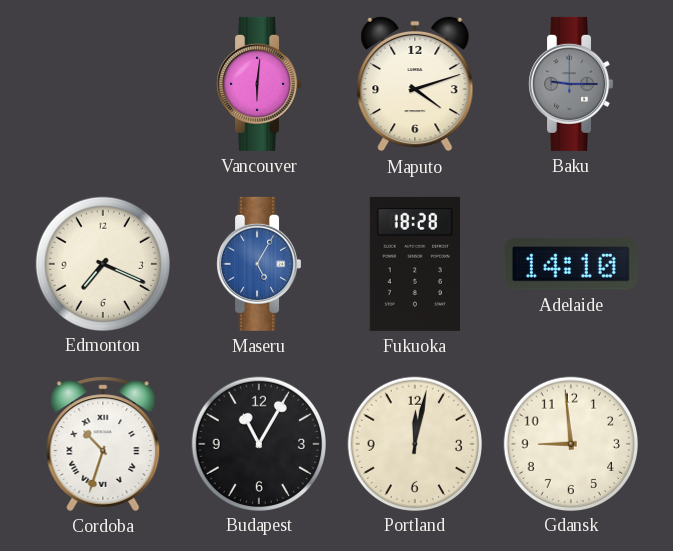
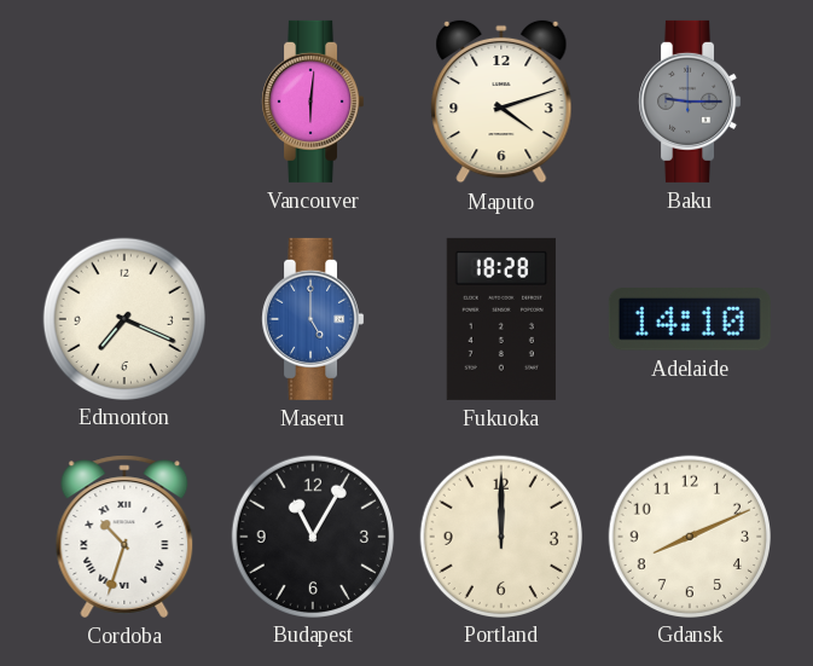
Maseru: 5:05 -> 5:00
Portland: 12:02 -> 12:00
Gdansk: 8:59 -> 8:11
